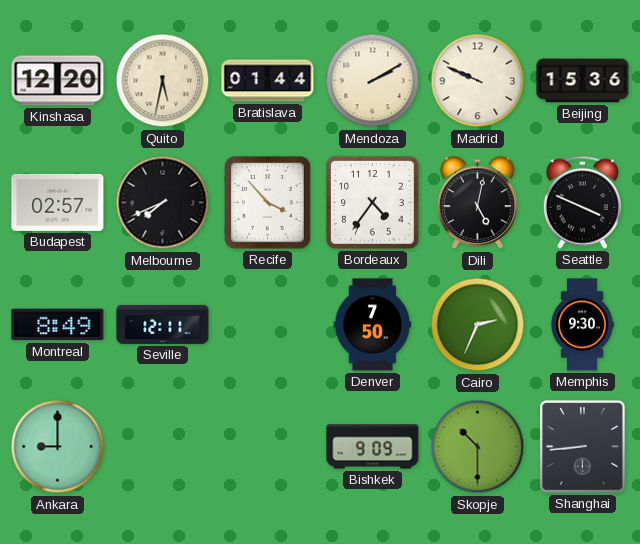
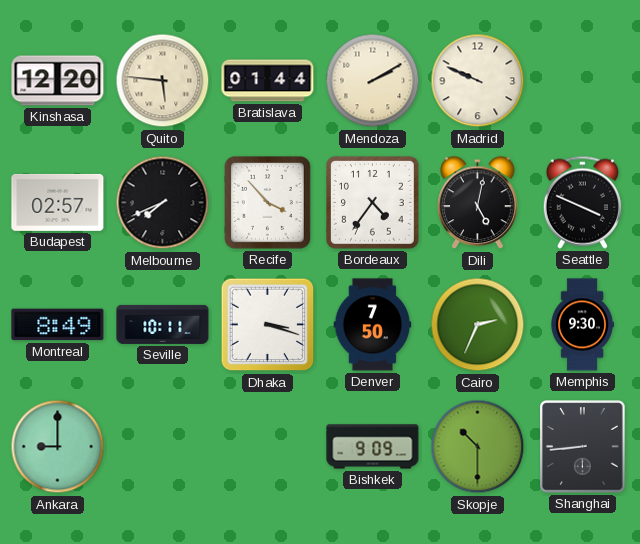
Quito: 5:32 -> 5:46
Beijing: 15:36 -> none
Seville: 12:11 -> 10:11
Dhaka: none -> 3:18
